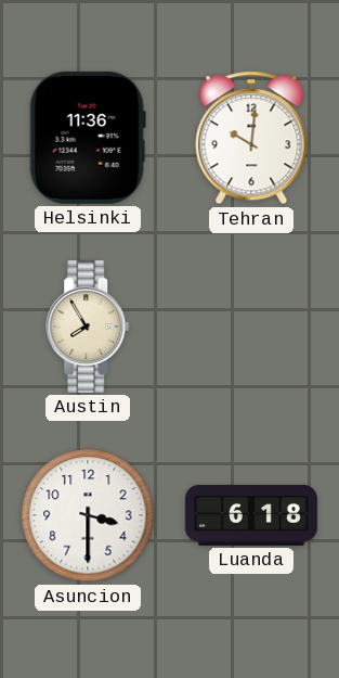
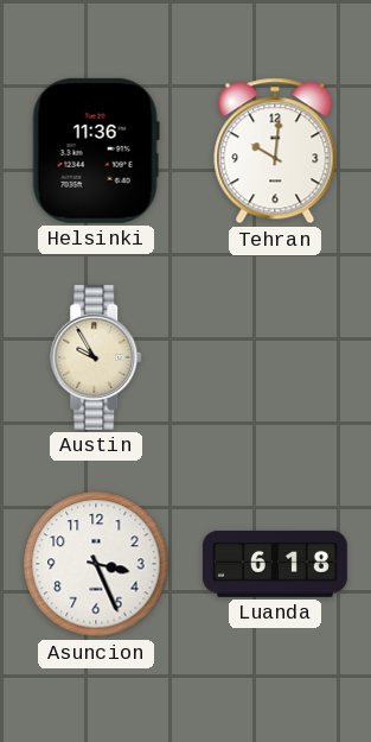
Austin: 7:55 -> 9:55
Asuncion: 3:30 -> 3:26
